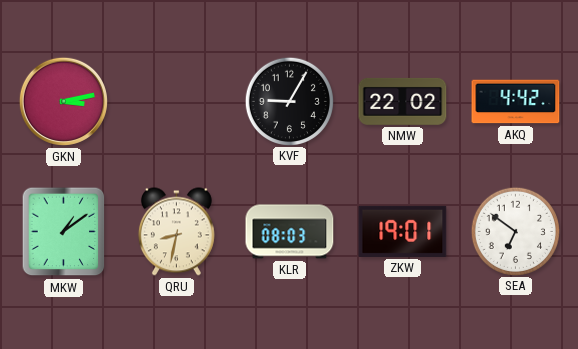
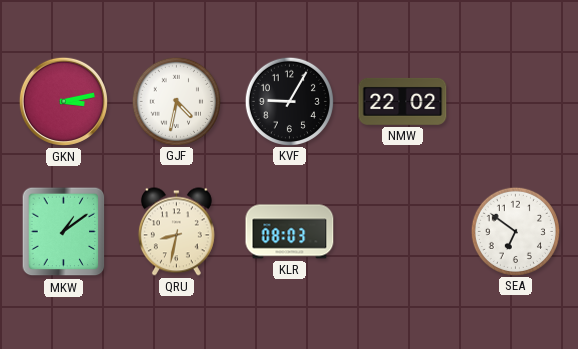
GJF: none -> 4:32
AKQ: 4:42 -> none
ZKW: 19:01 -> none
